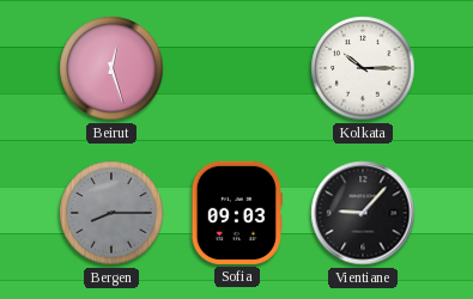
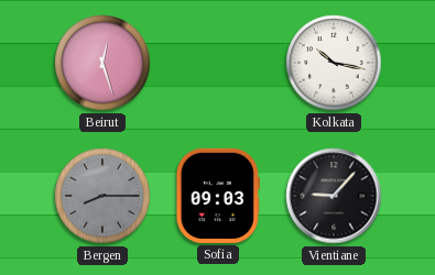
Kolkata: 10:15 -> 10:17
